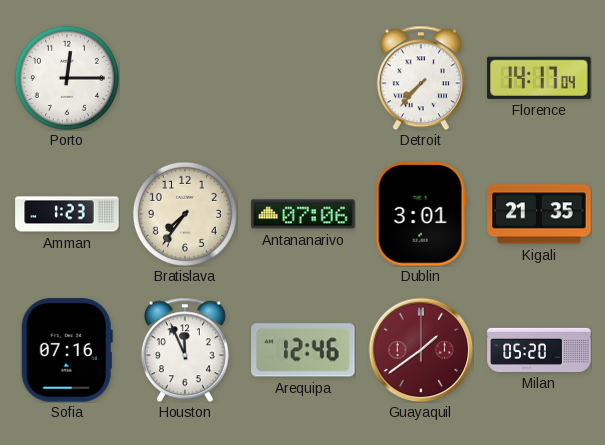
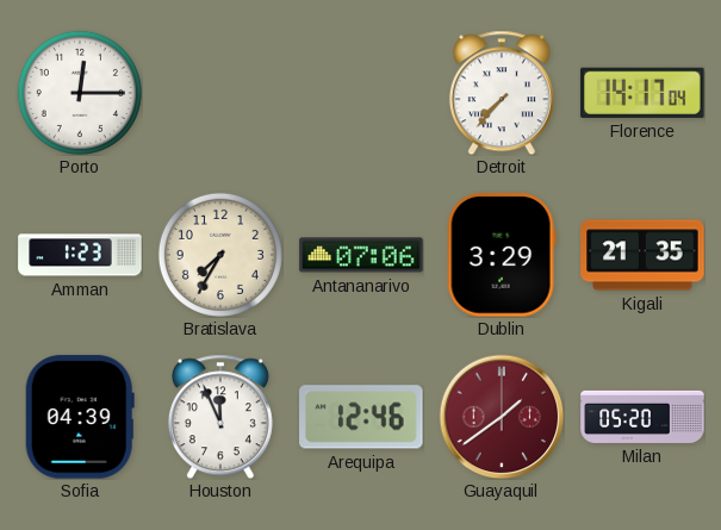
Bratislava: 7:36 -> 7:35
Dublin: 3:01 -> 3:29
Sofia: 07:16 -> 04:39
